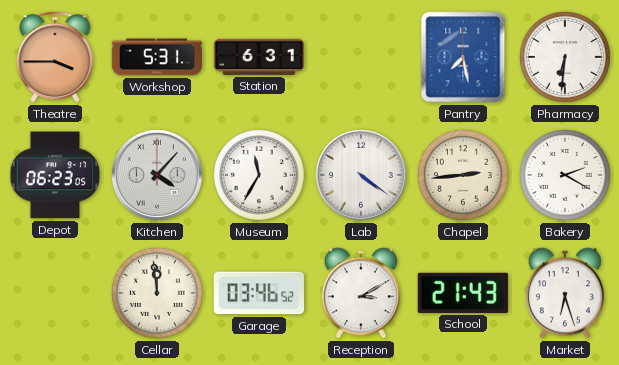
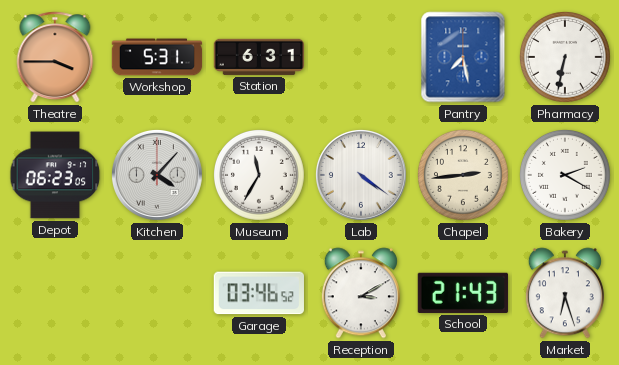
Pharmacy: 6:31 -> 6:32
Cellar: 11:59 -> none
